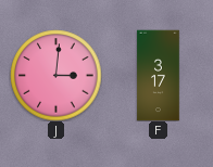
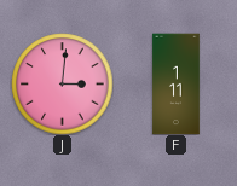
F: 3:17 -> 1:11
